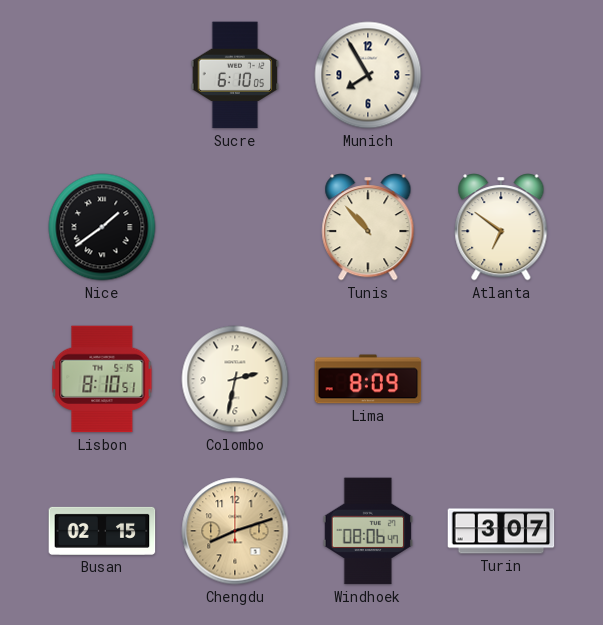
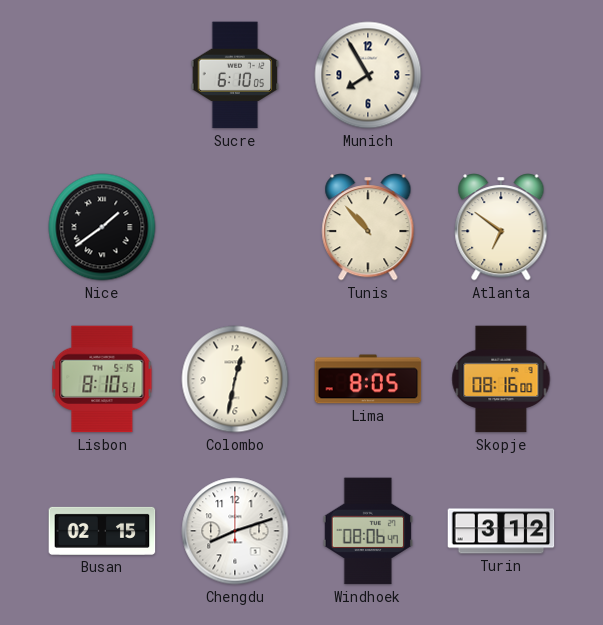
Colombo: 2:32 -> 12:32
Lima: 8:09 -> 8:05
Skopje: none -> 08:16
Chengdu dial: champagne -> white
Turin: 3:07 -> 3:12
